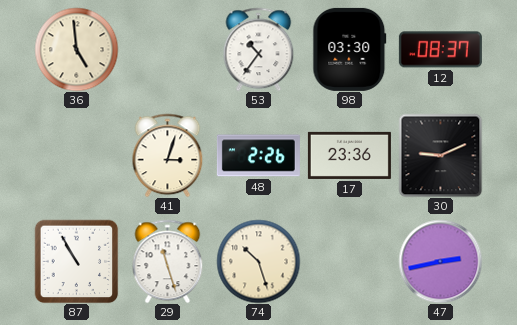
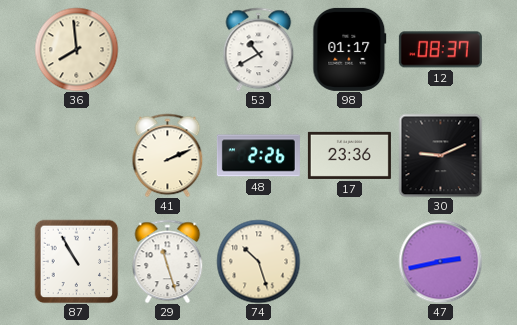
36: 4:59 -> 7:59
53: 10:36 -> 10:40
98: 03:30 -> 01:17
41: 3:03 -> 2:11
